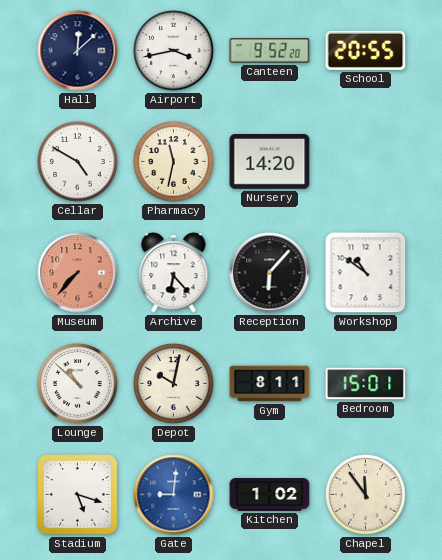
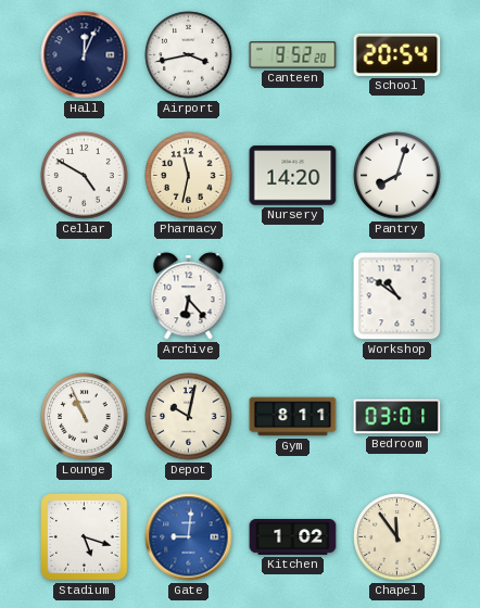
Hall: 12:08 -> 12:04
School: 20:55 -> 20:54
Pantry: none -> 8:03
Museum: 7:37 -> none
Reception: 6:07 -> none
Lounge: 10:52 -> 10:56
Bedroom: 15:01 -> 03:01
